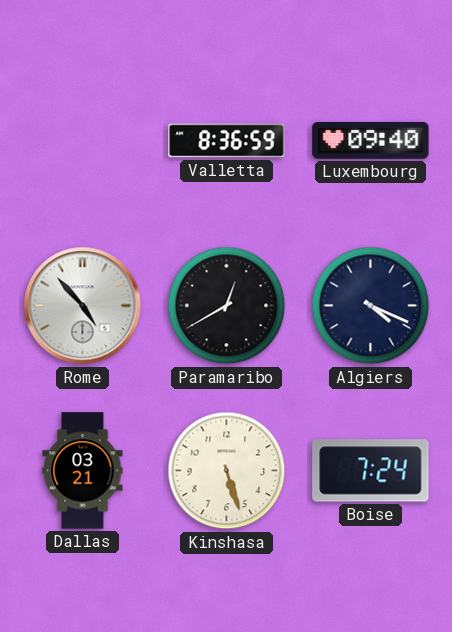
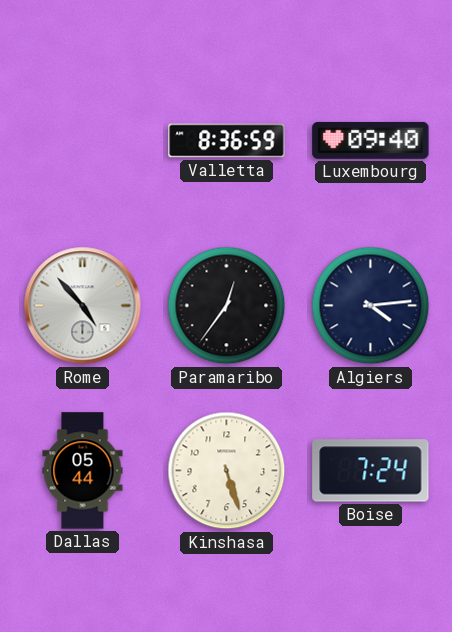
Paramaribo: 12:40 -> 12:36
Algiers: 4:19 -> 4:14
Dallas: 03:21 -> 05:44
